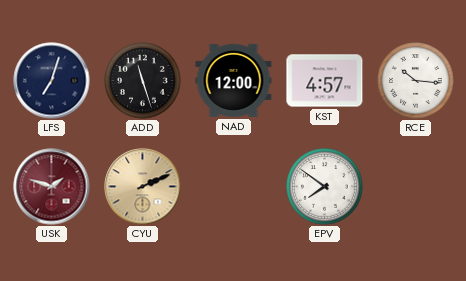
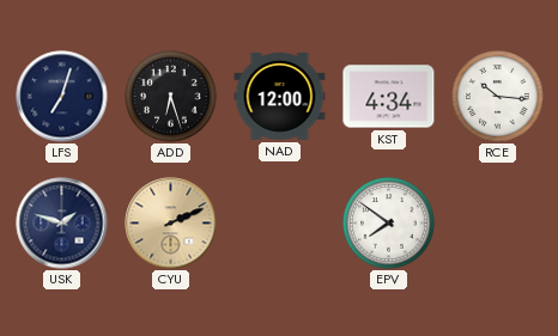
ADD: 11:27 -> 6:27
KST: 4:57 -> 4:34
USK dial: burgundy -> navy
